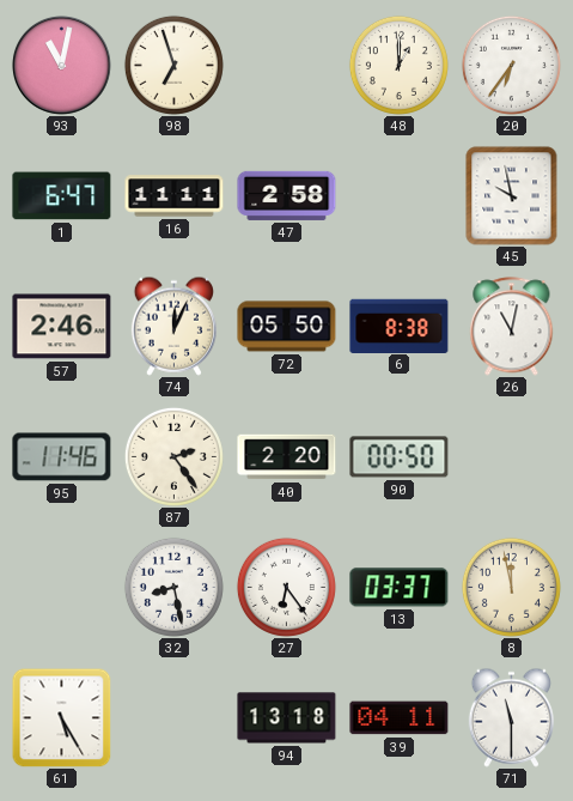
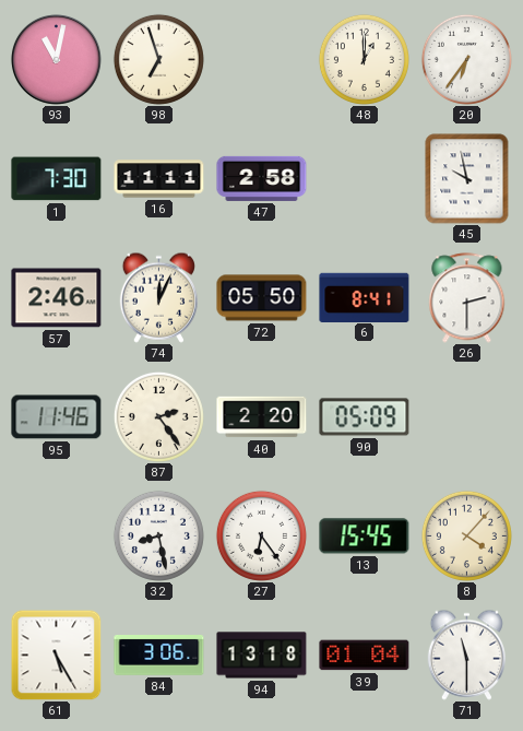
1: 6:47 -> 7:30
6: 8:38 -> 8:41
26: 11:02 -> 2:30
90: 00:50 -> 05:09
13: 03:37 -> 15:45
8: 11:58 -> 4:07
84: none -> 3:06
39: 04:11 -> 01:04
